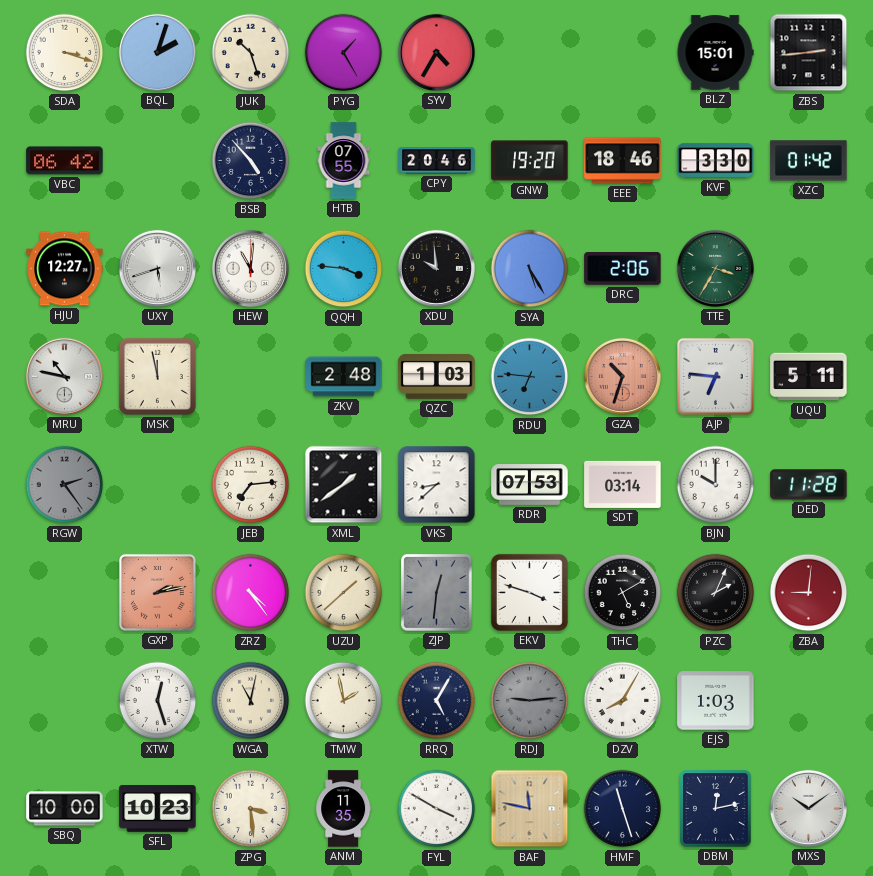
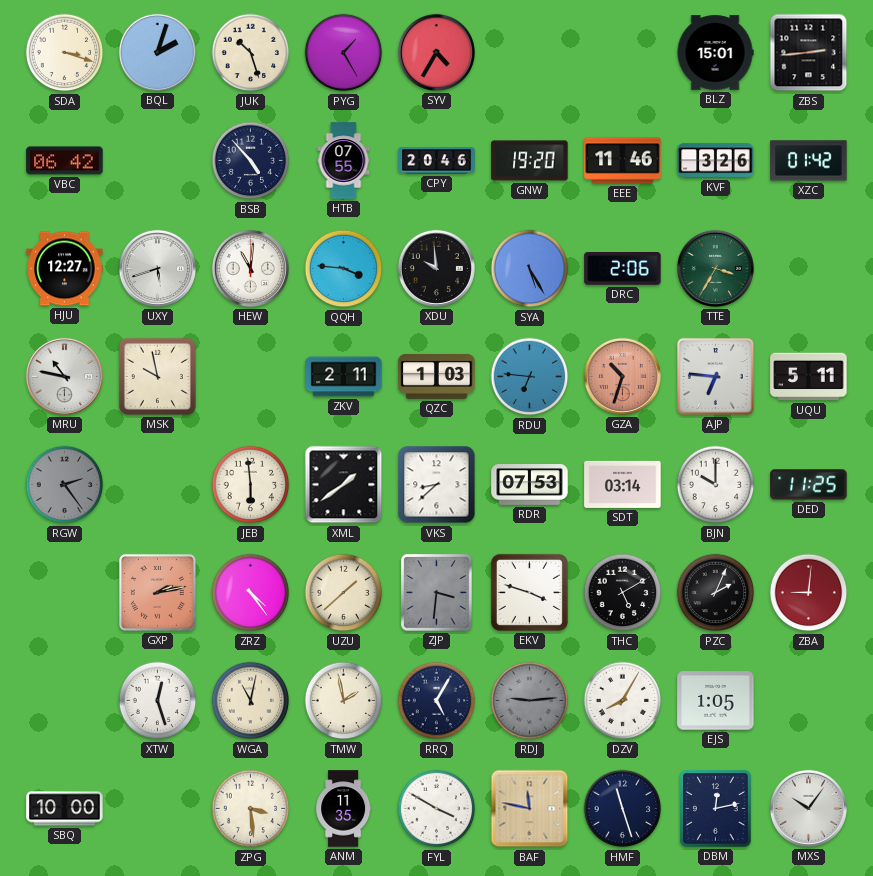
EEE: 18:46 -> 11:46
KVF: 3:30 -> 3:26
MSK: 11:58 -> 9:58
ZKV: 2:48 -> 2:11
JEB: 7:14 -> 5:59
DED: 11:28 -> 11:25
ZJP: 12:31 -> 3:31
EJS: 1:03 -> 1:05
SFL: 10:23 -> none
MXS: 10:09 -> 10:06
